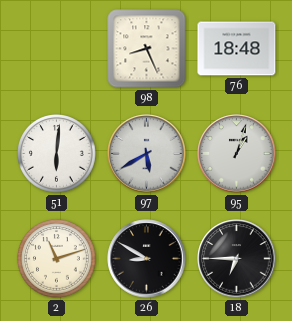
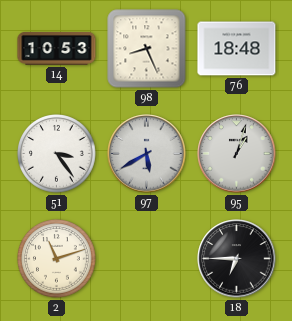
14: none -> 10:53
51: 6:01 -> 3:24
26: 8:50 -> none
